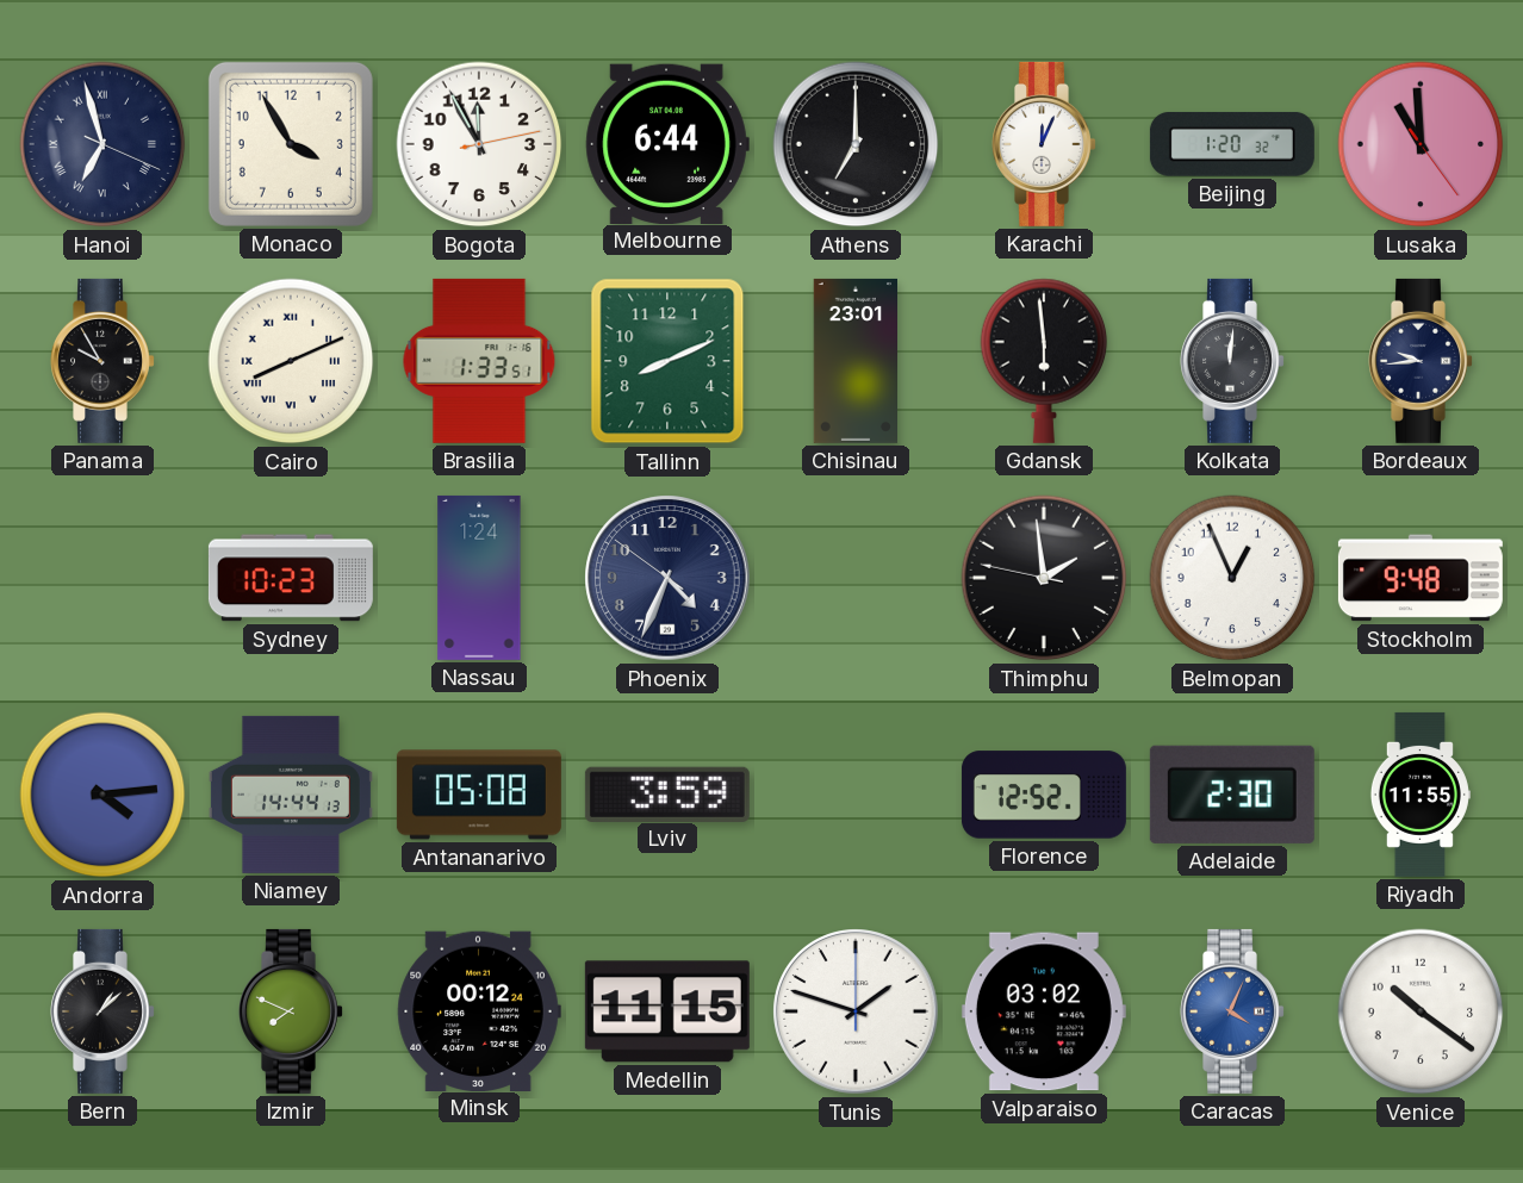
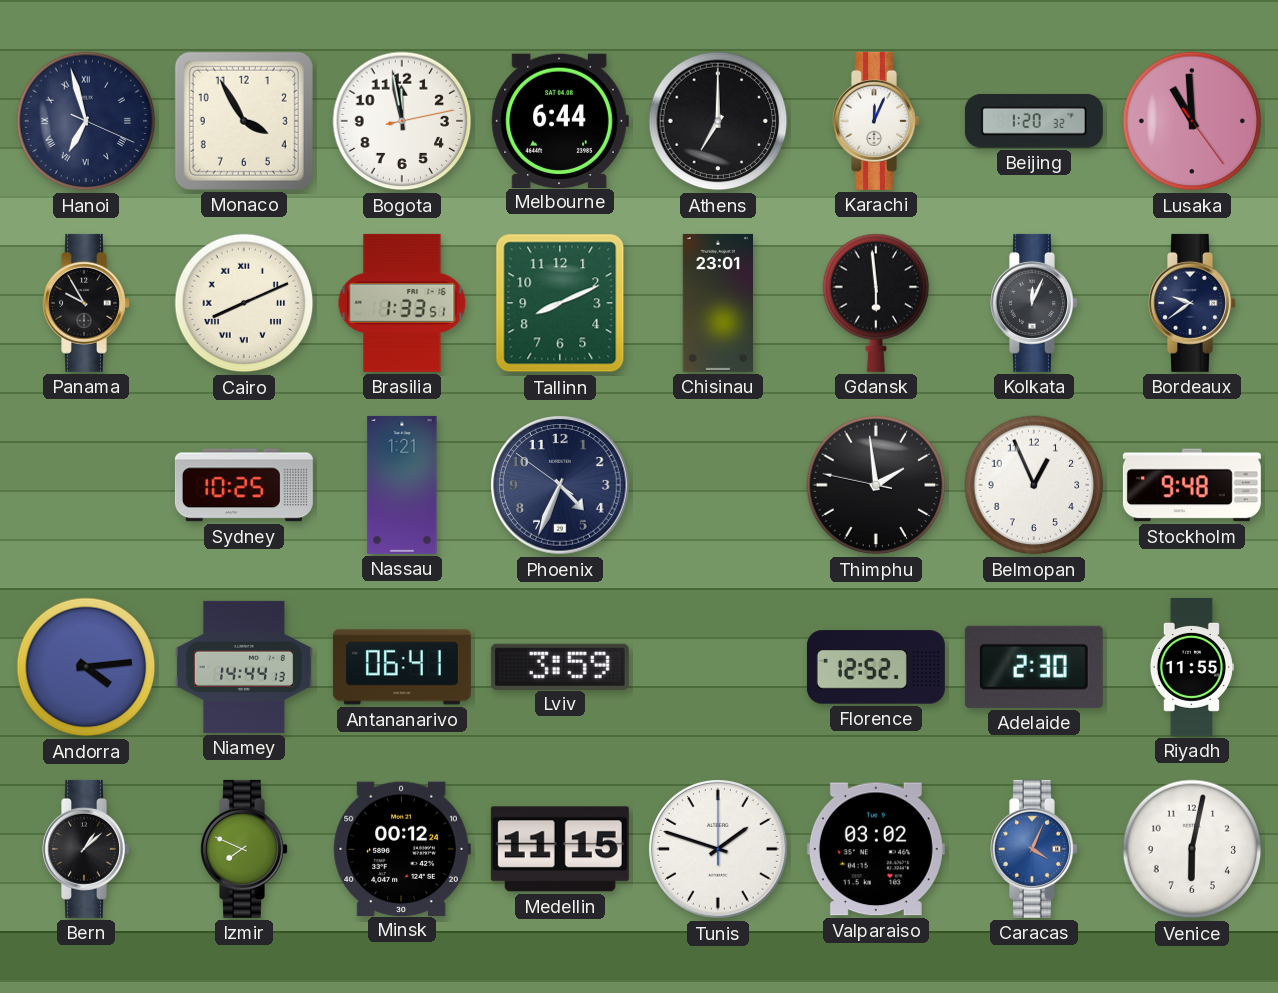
Bogota: 11:55 -> 11:58
Kolkata: 12:01 -> 12:04
Bordeaux: 9:44 -> 9:39
Sydney: 10:23 -> 10:25
Nassau: 1:24 -> 1:21
Antananarivo: 05:08 -> 06:41
Venice: 10:21 -> 6:02
